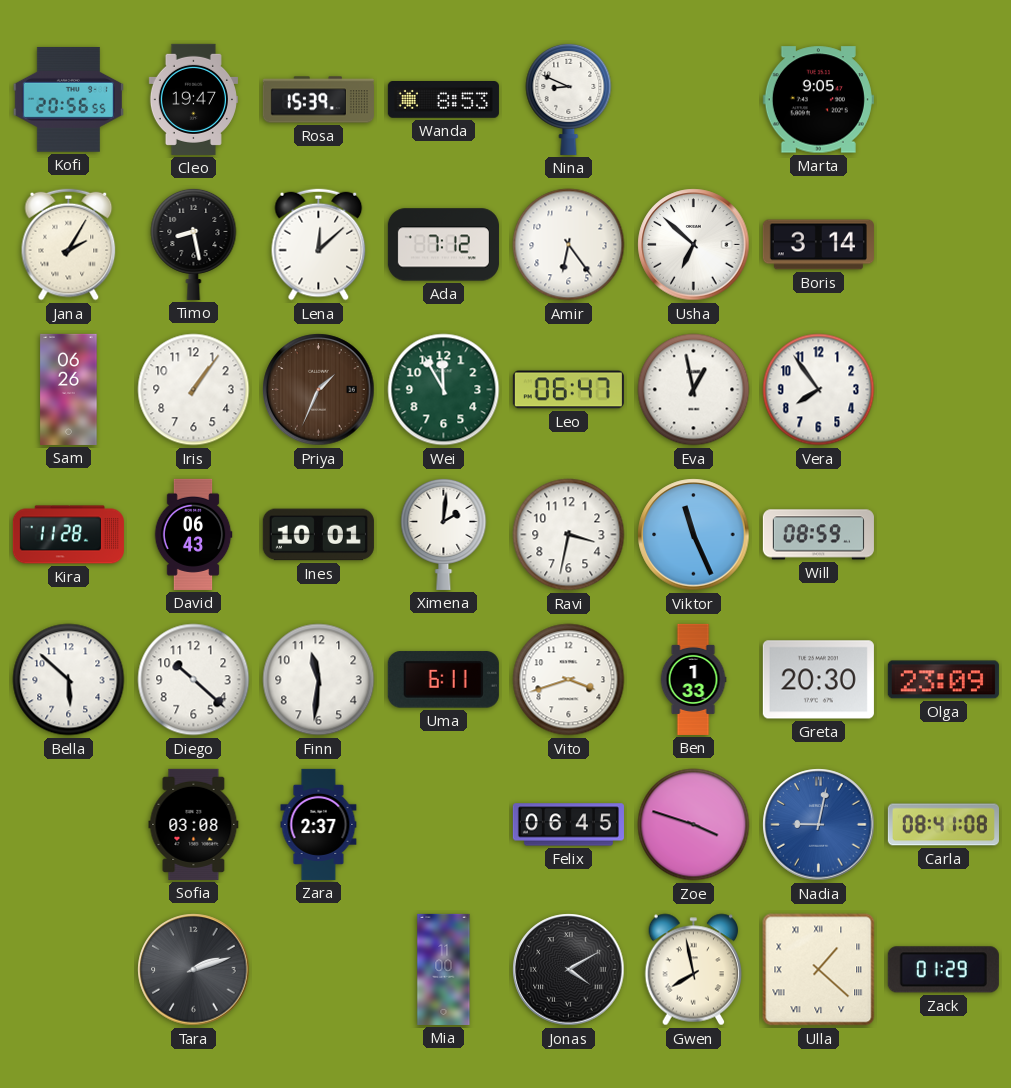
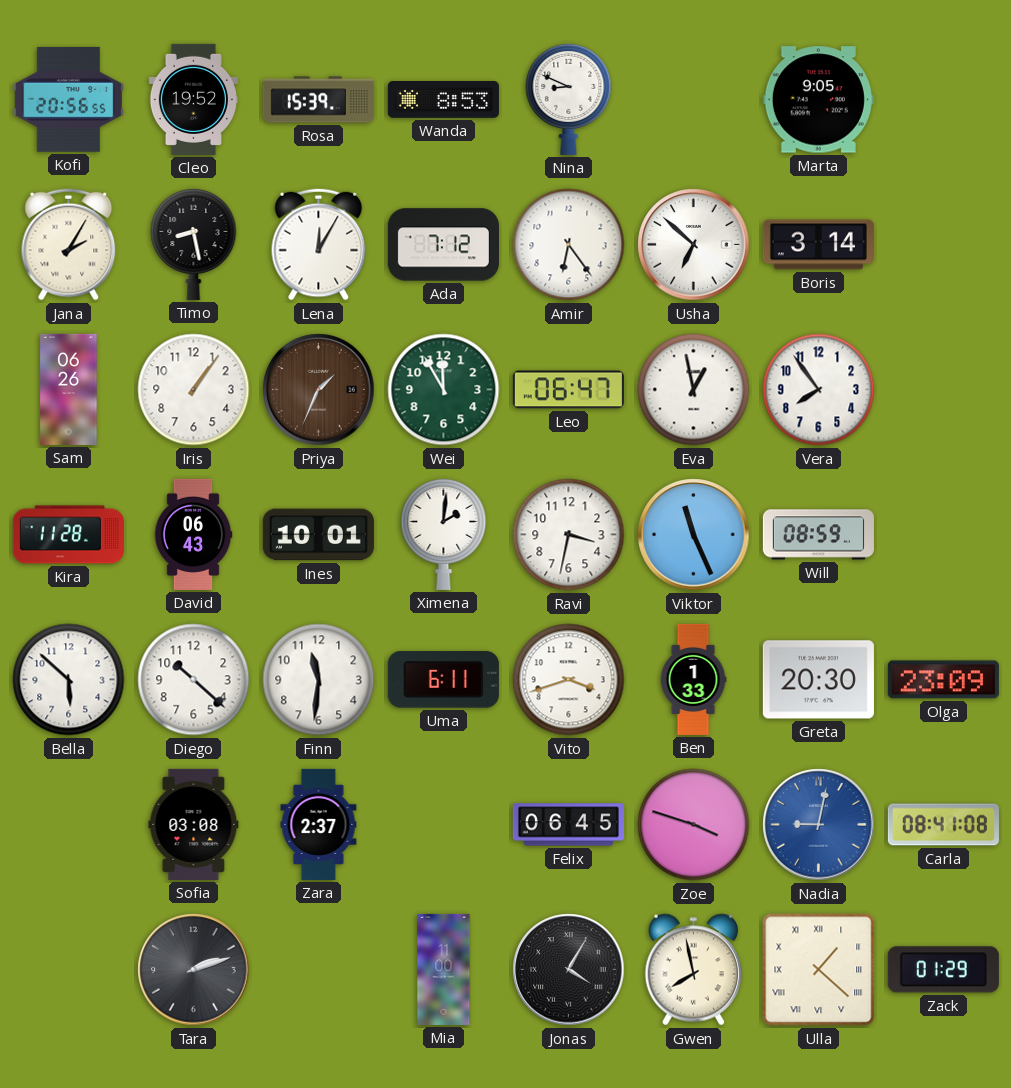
Cleo: 19:47 -> 19:52
Lena: 12:08 -> 12:05
Jonas: 4:10 -> 4:05
